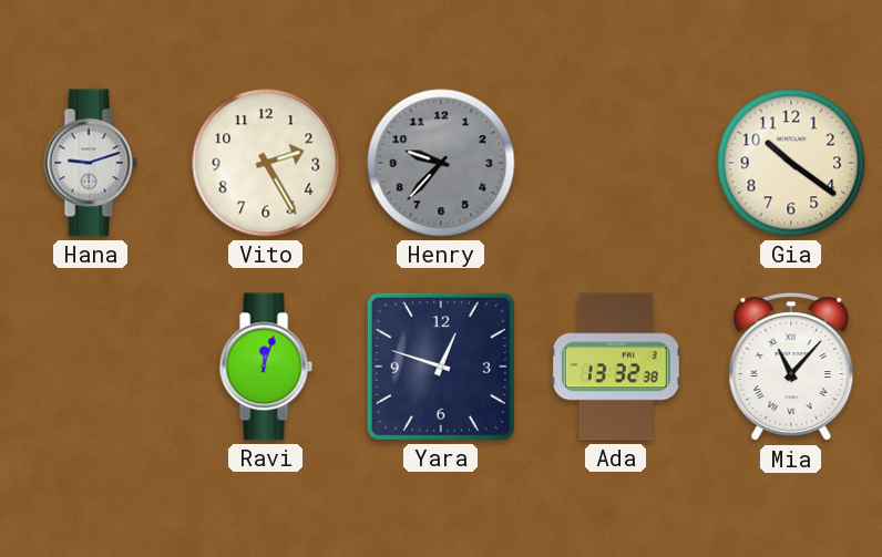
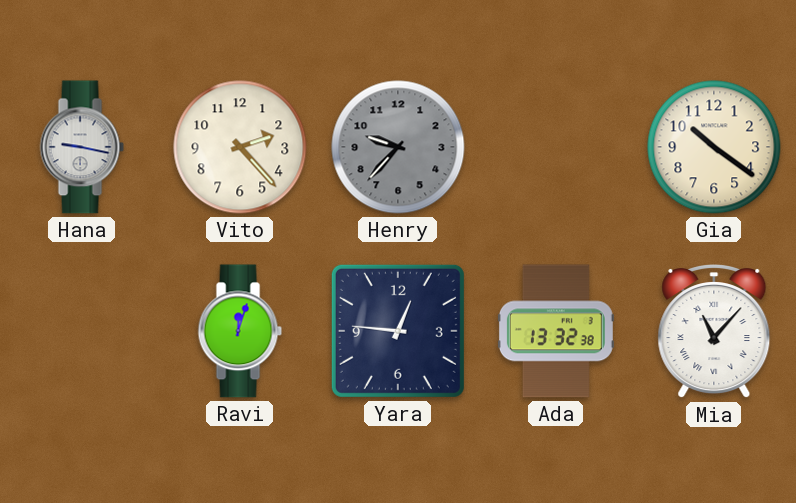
Hana: 9:12 -> 9:17
Vito: 2:25 -> 2:23
Yara: 12:48 -> 12:46
